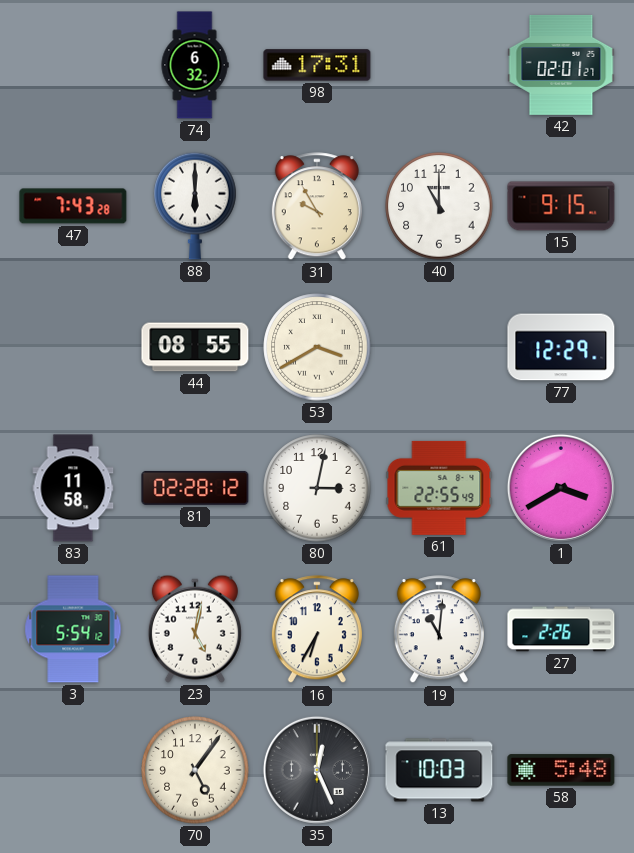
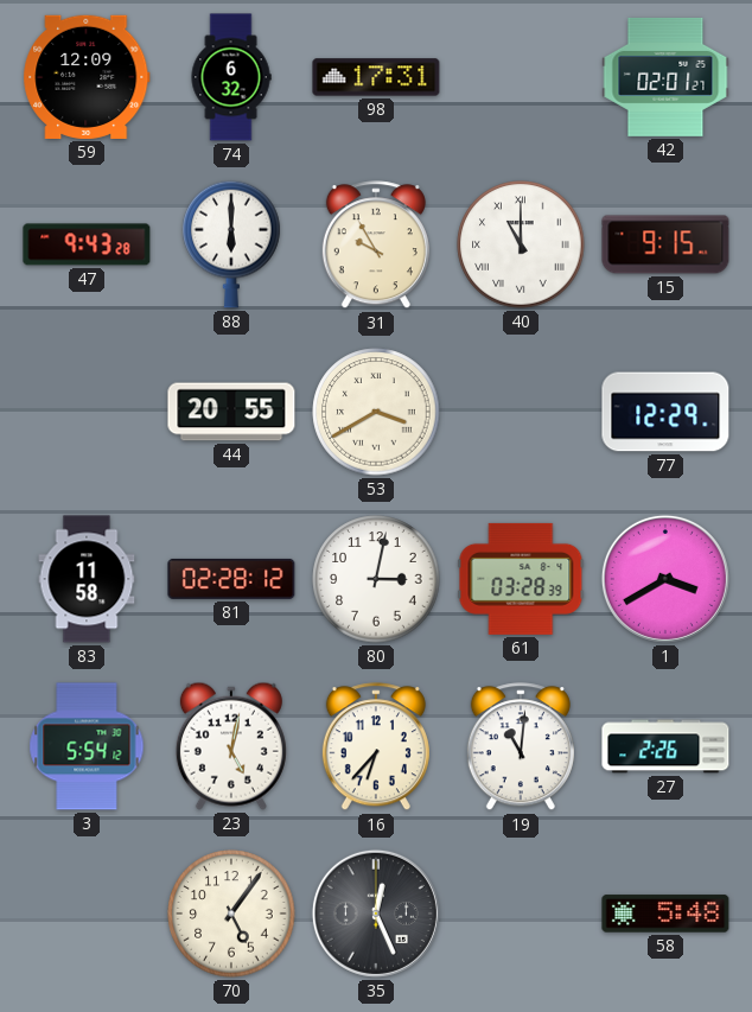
59: none -> 12:09
47: 7:43 -> 9:43
40 numerals: Arabic -> Roman
44: 08:55 -> 20:55
61: 22:55 -> 03:28
16: 6:35 -> 6:37
13: 10:03 -> none
